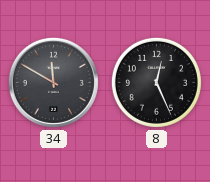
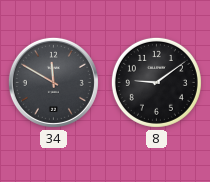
8: 12:26 -> 9:09
